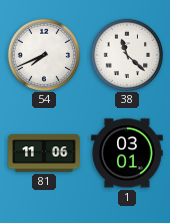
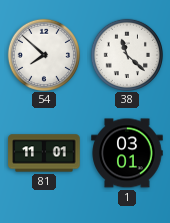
54: 7:41 -> 7:52
81: 11:06 -> 11:01
